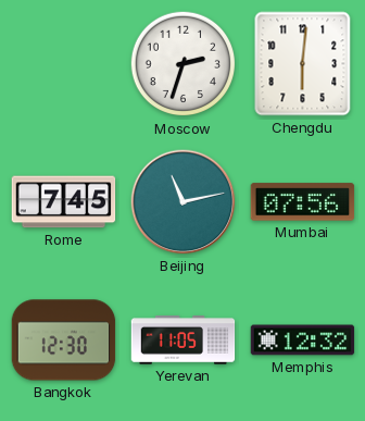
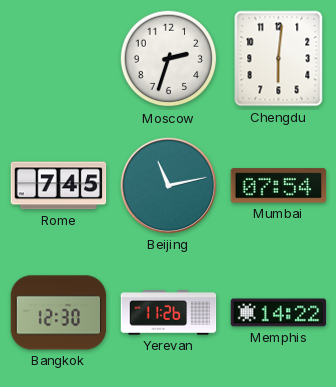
Mumbai: 07:56 -> 07:54
Yerevan: 11:05 -> 11:26
Memphis: 12:32 -> 14:22
